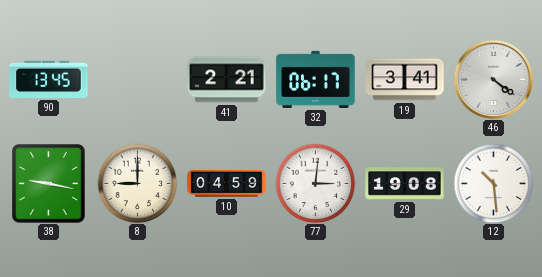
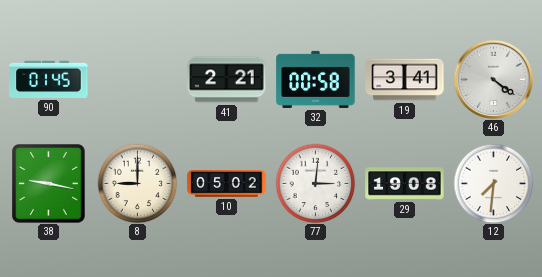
90: 13:45 -> 01:45
32: 06:17 -> 00:58
10: 04:59 -> 05:02
12: 10:29 -> 7:31
